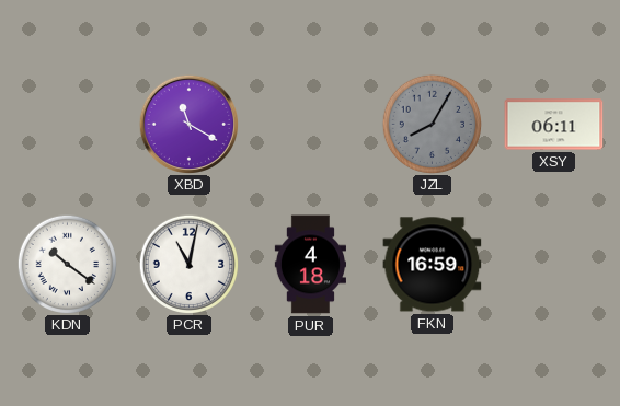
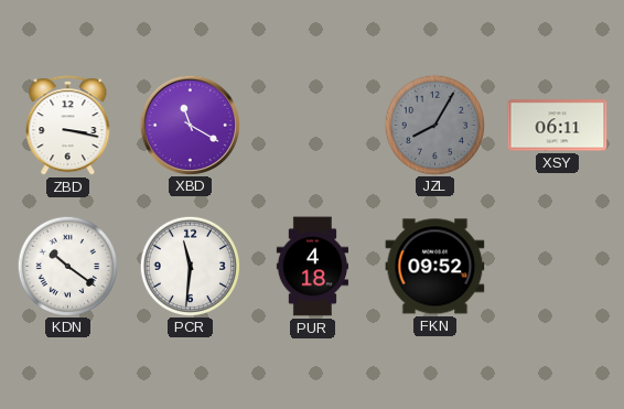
ZBD: none -> 3:17
PCR: 11:02 -> 11:31
FKN: 16:59 -> 09:52
